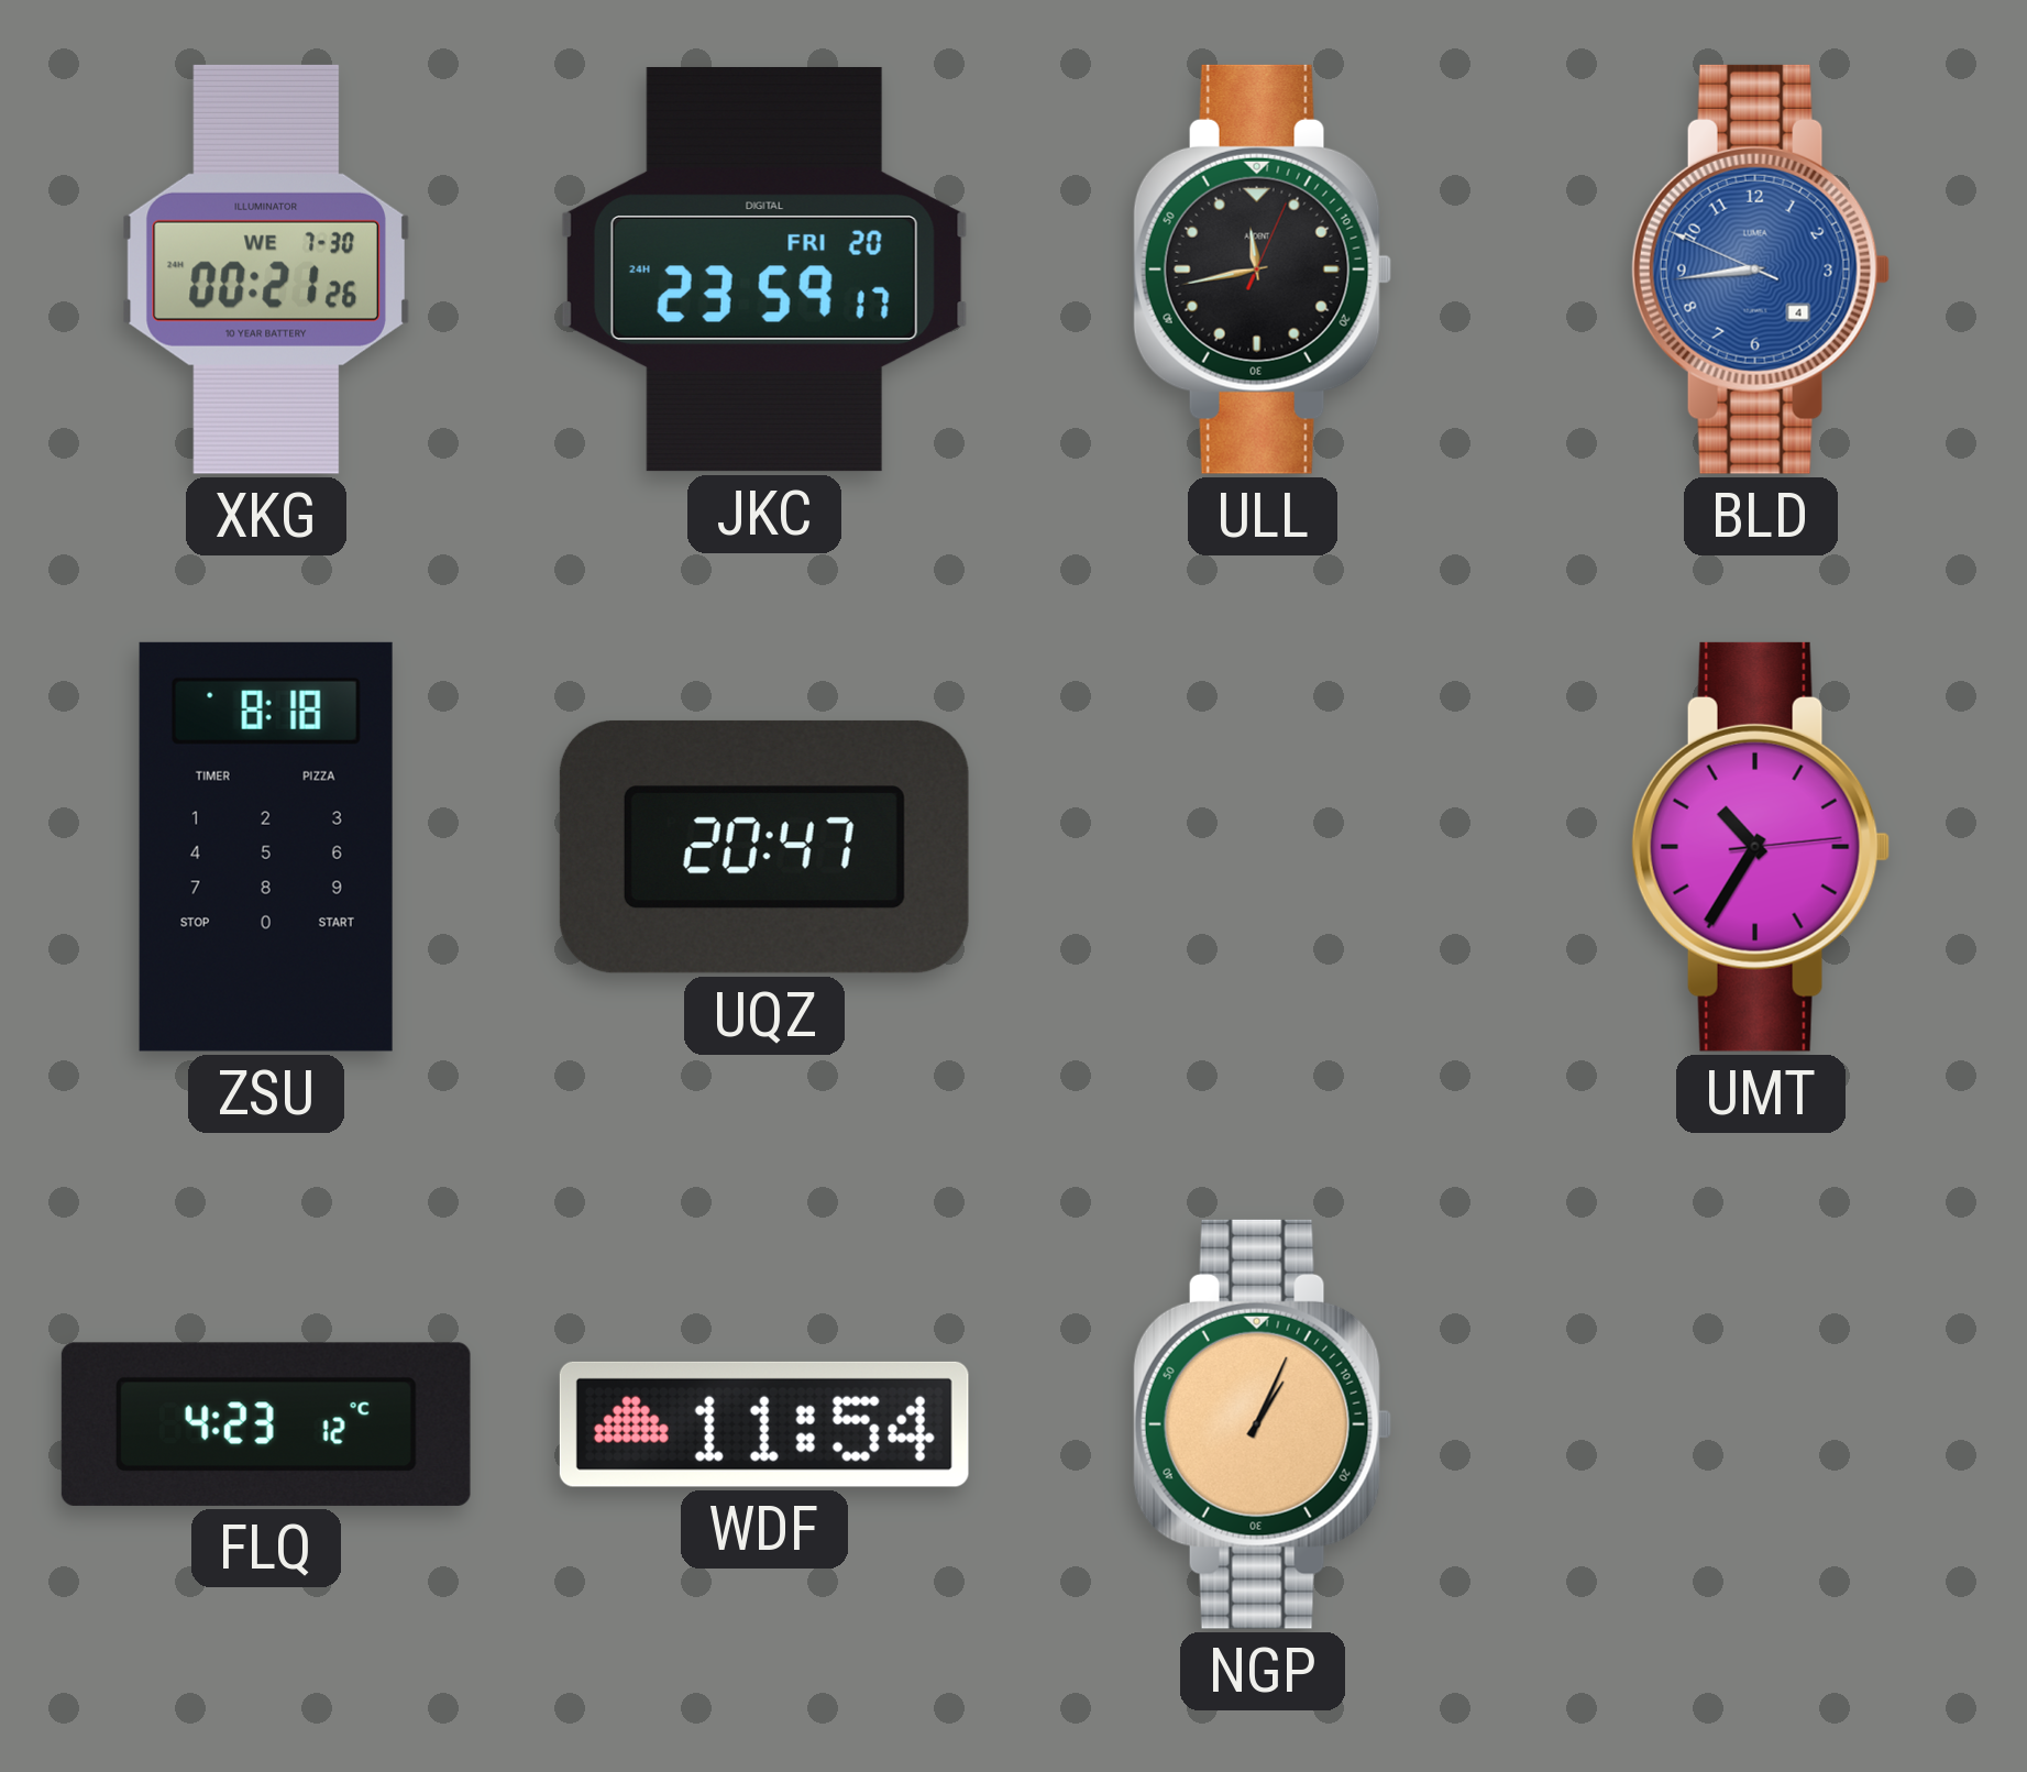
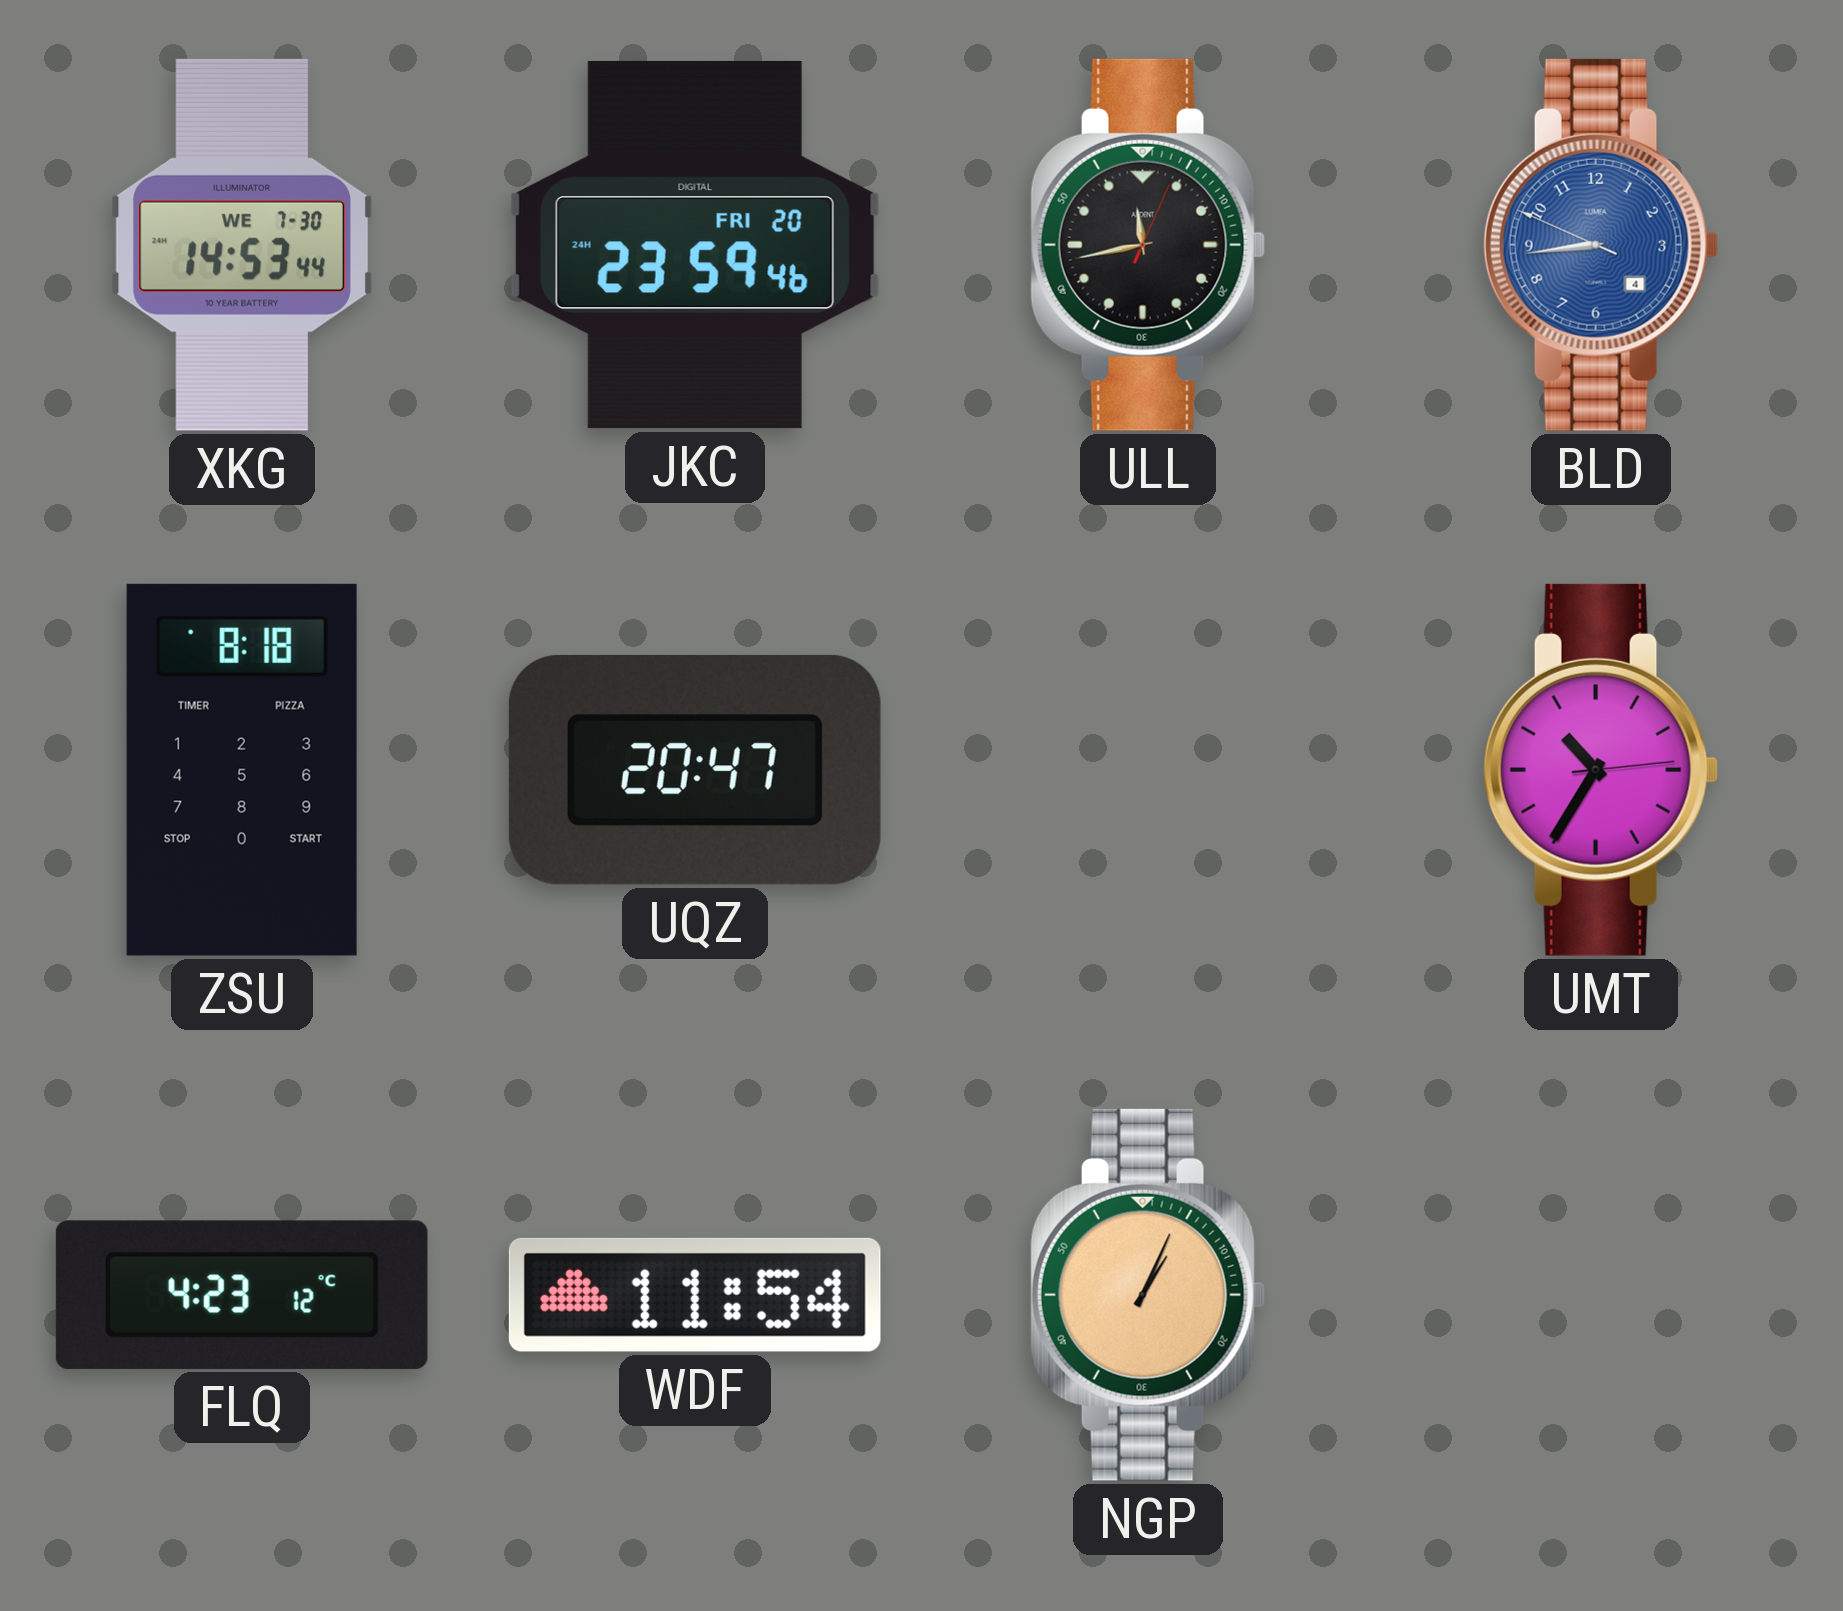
XKG: 00:21 -> 14:53
JKC: 23:59:17 -> 23:59:46
